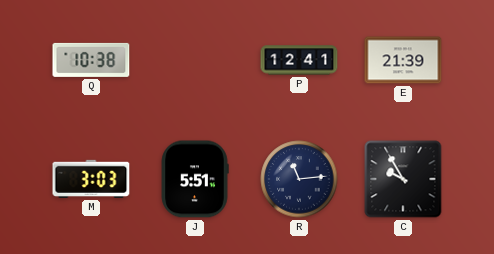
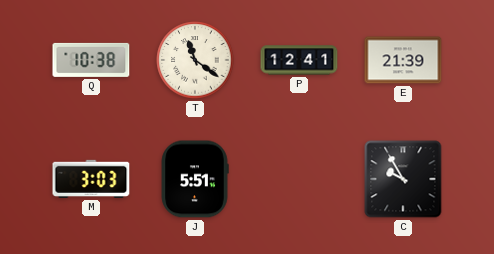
T: none -> 11:21
R: 11:14 -> none
